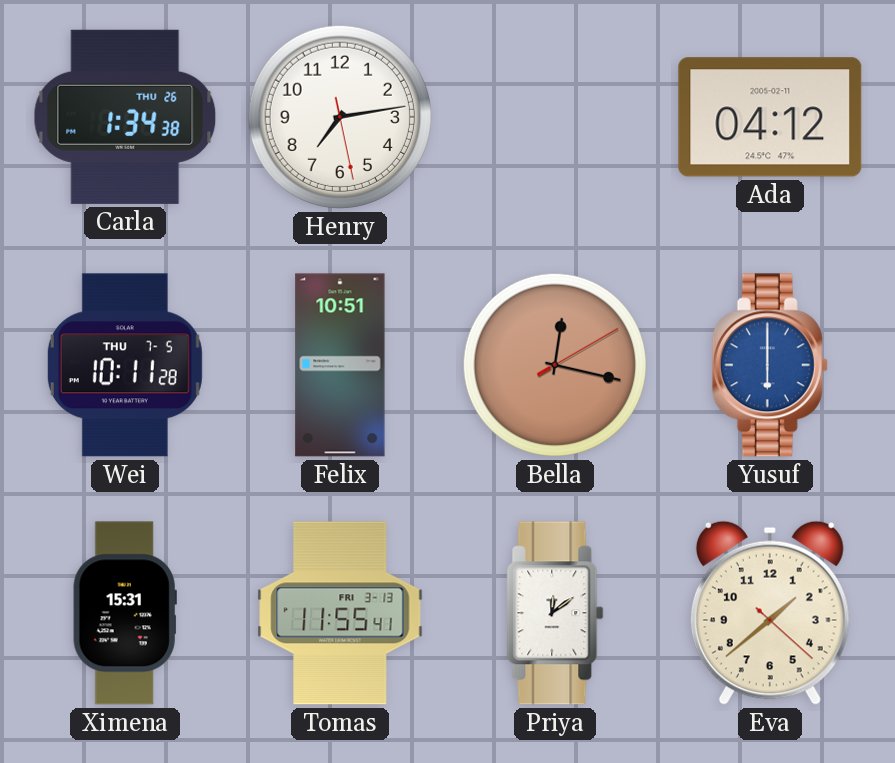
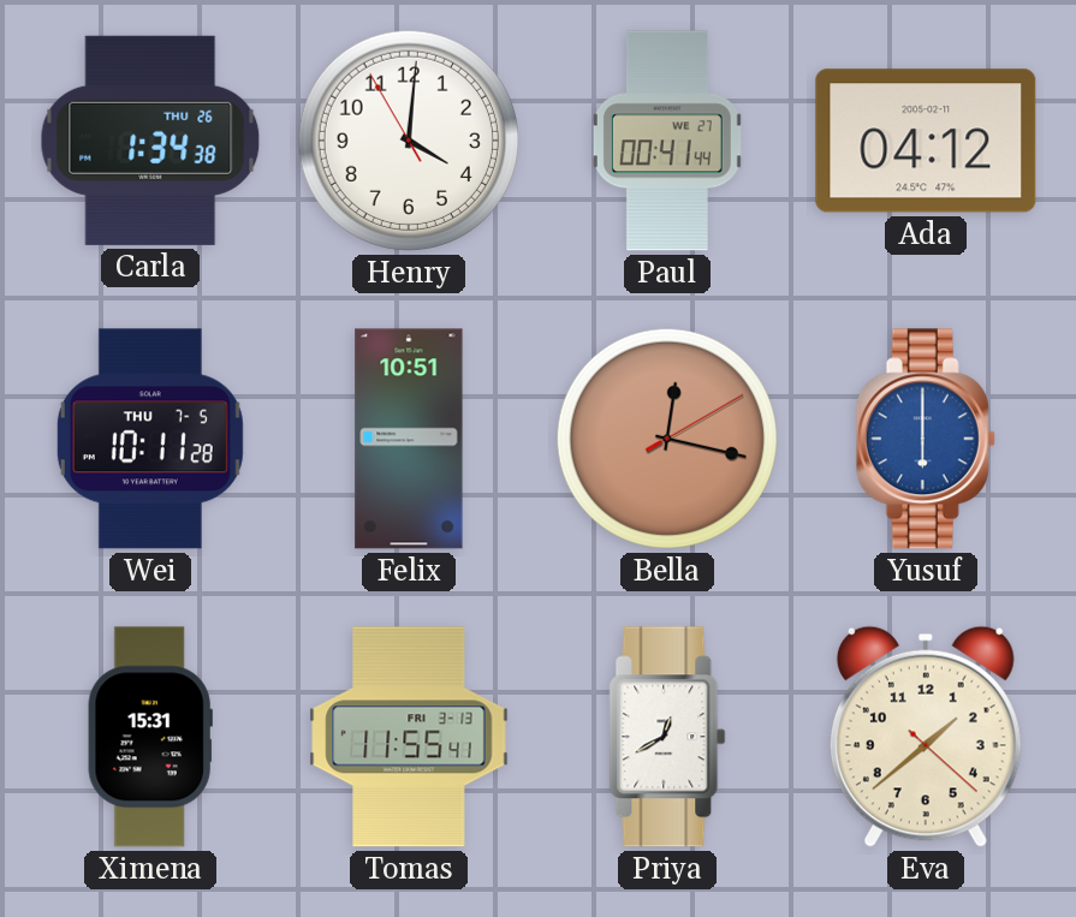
Henry: 7:13 -> 4:00
Paul: none -> 00:41
Priya: 12:09 -> 12:40
